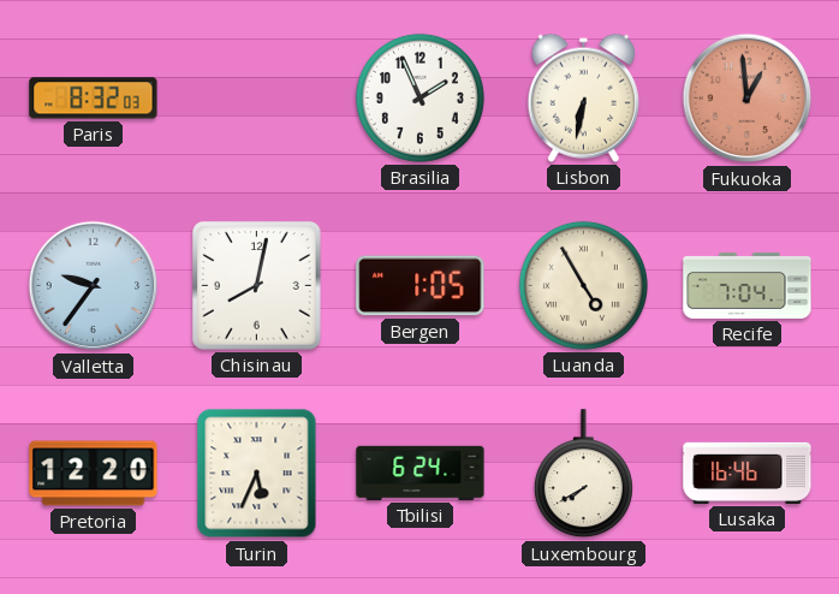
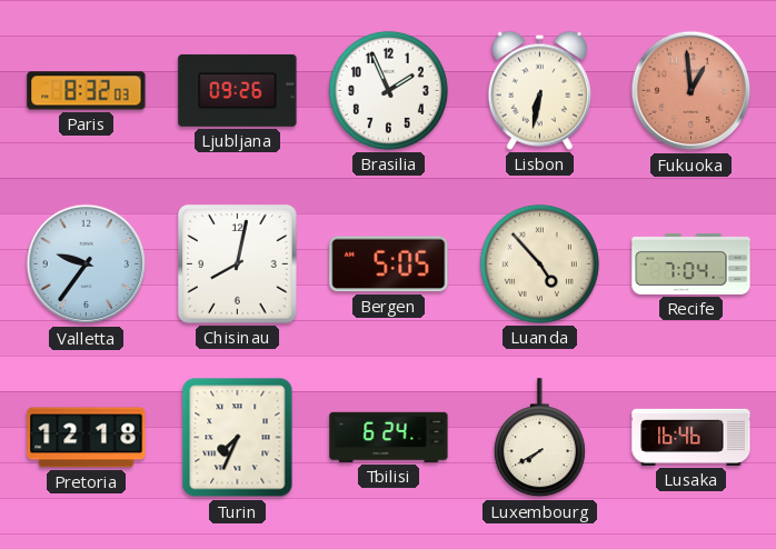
Ljubljana: none -> 09:26
Bergen: 1:05 -> 5:05
Luanda: 4:55 -> 4:53
Pretoria: 12:20 -> 12:18
Turin: 5:34 -> 7:34
